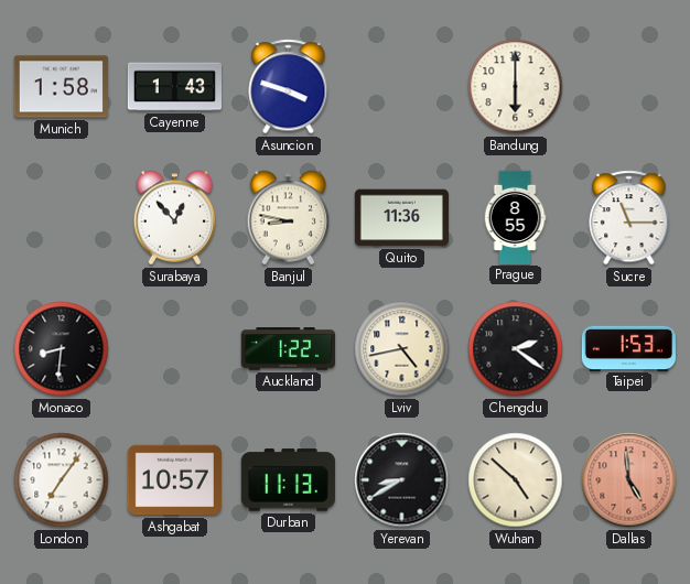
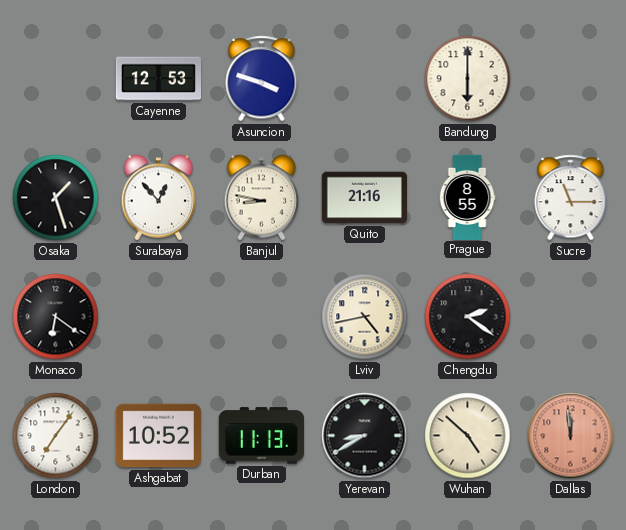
Munich: 1:58 -> none
Cayenne: 1:43 -> 12:53
Osaka: none -> 1:27
Quito: 11:36 -> 21:16
Monaco: 8:31 -> 6:21
Auckland: 1:22 -> none
Taipei: 1:53 -> none
Ashgabat: 10:57 -> 10:52
Dallas: 4:59 -> 11:59
